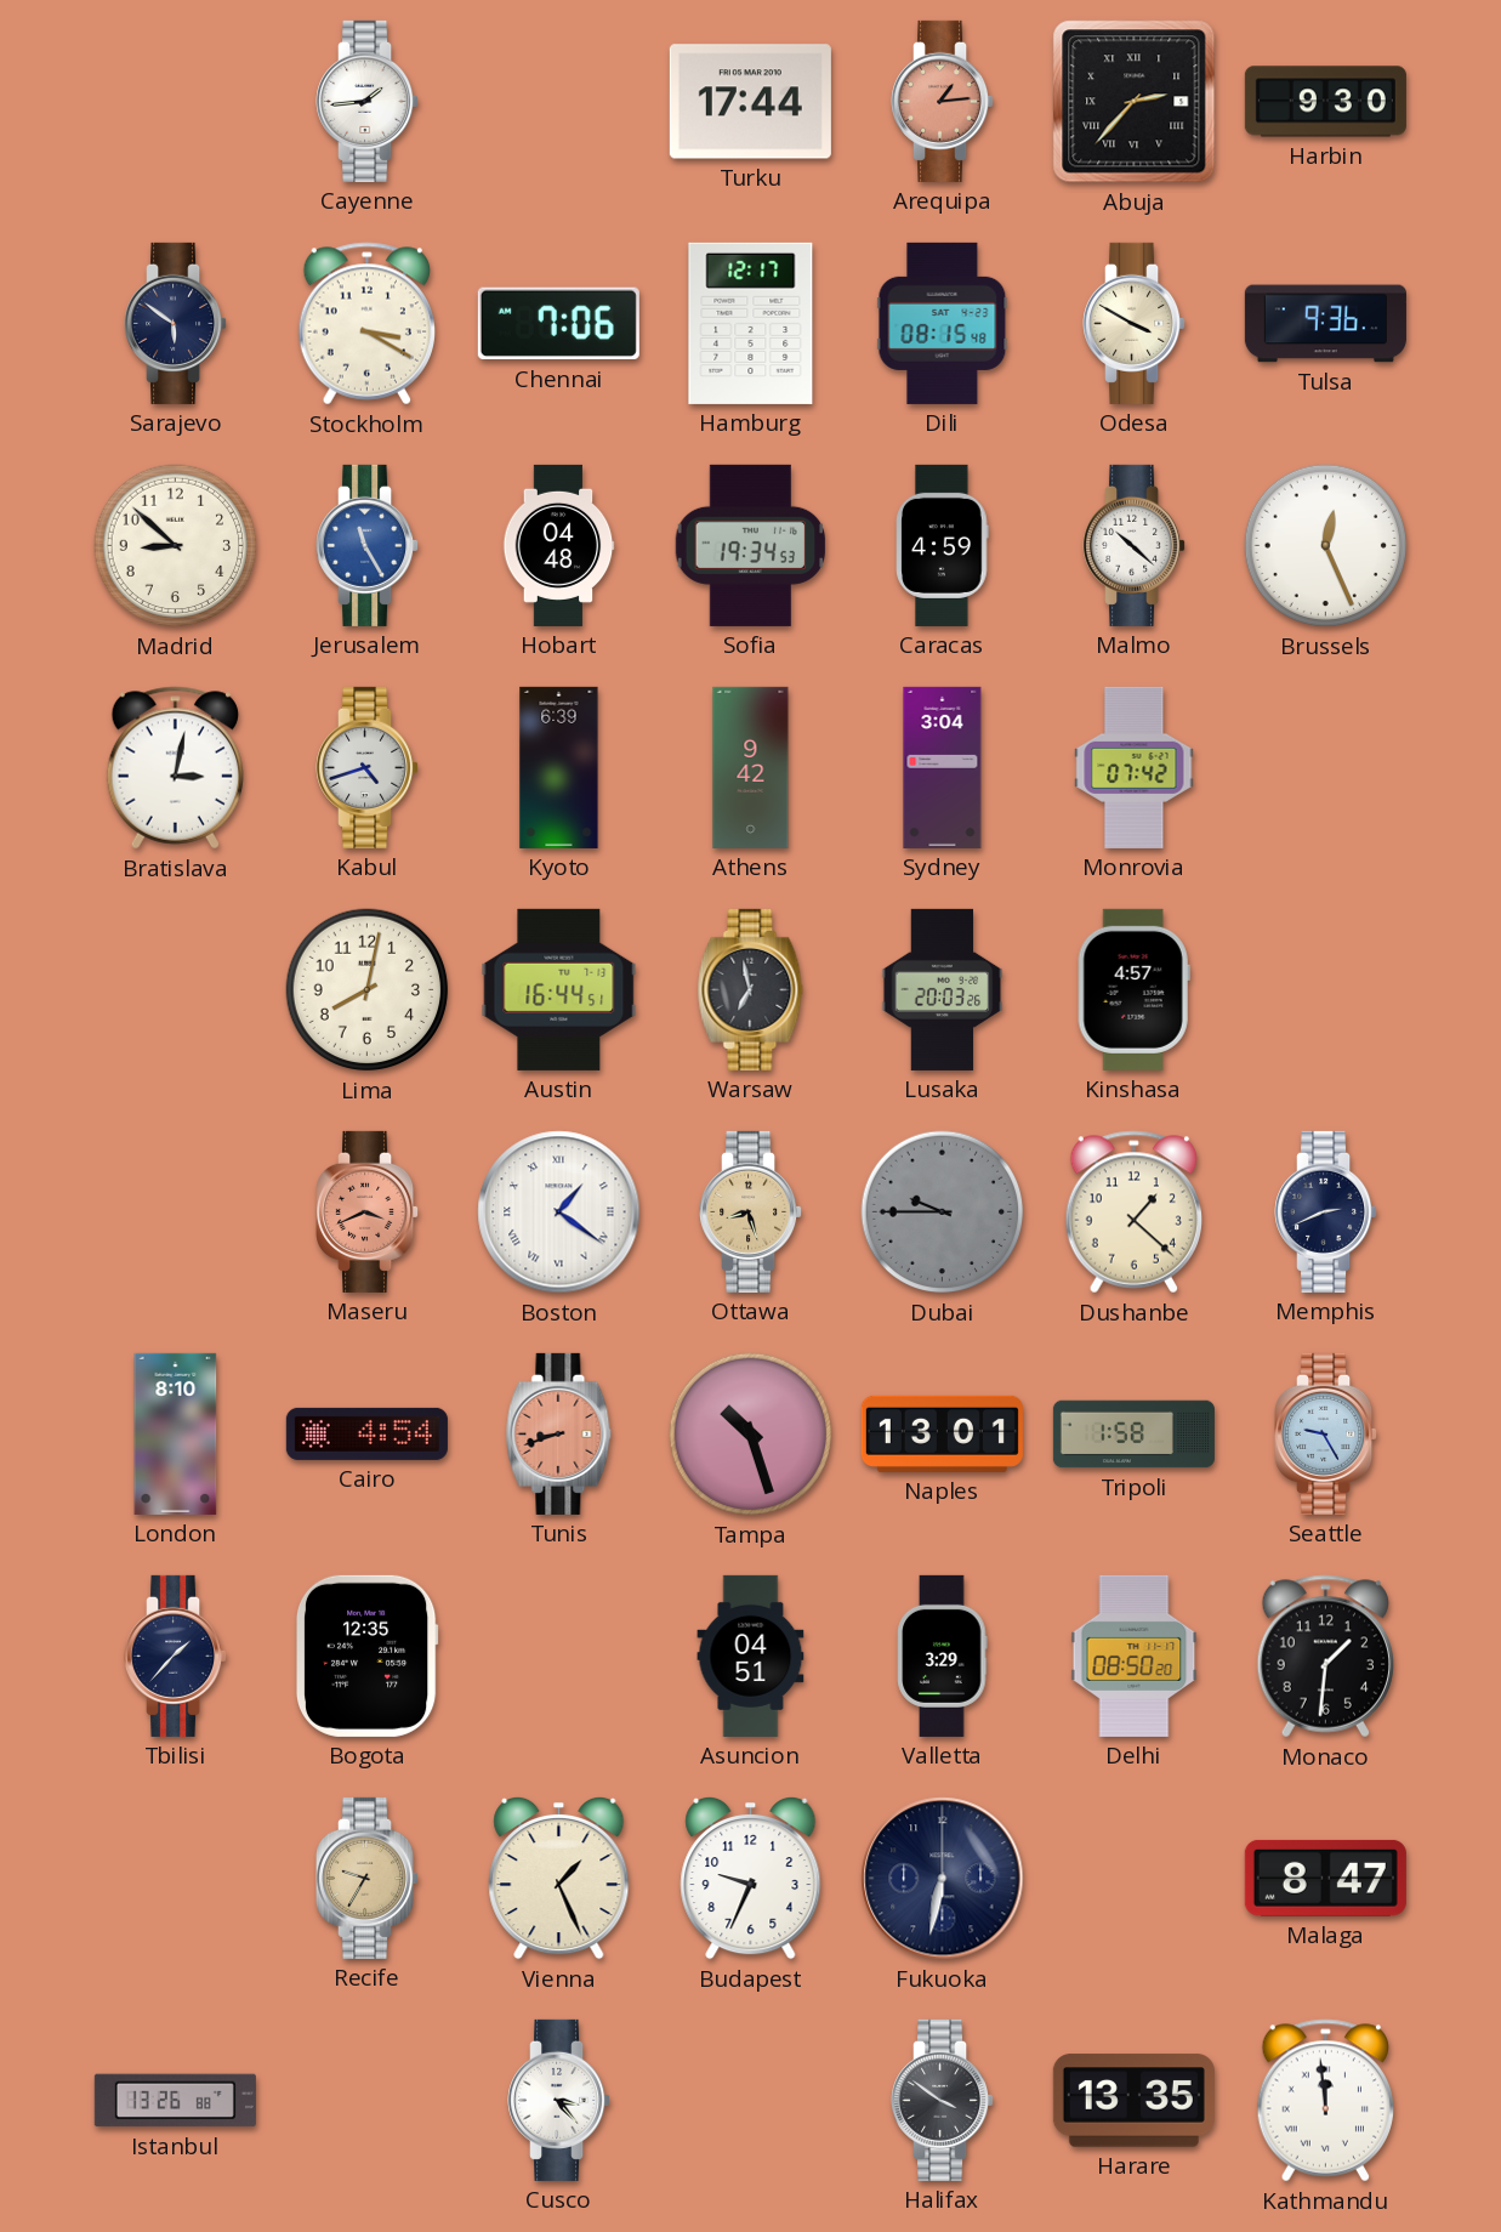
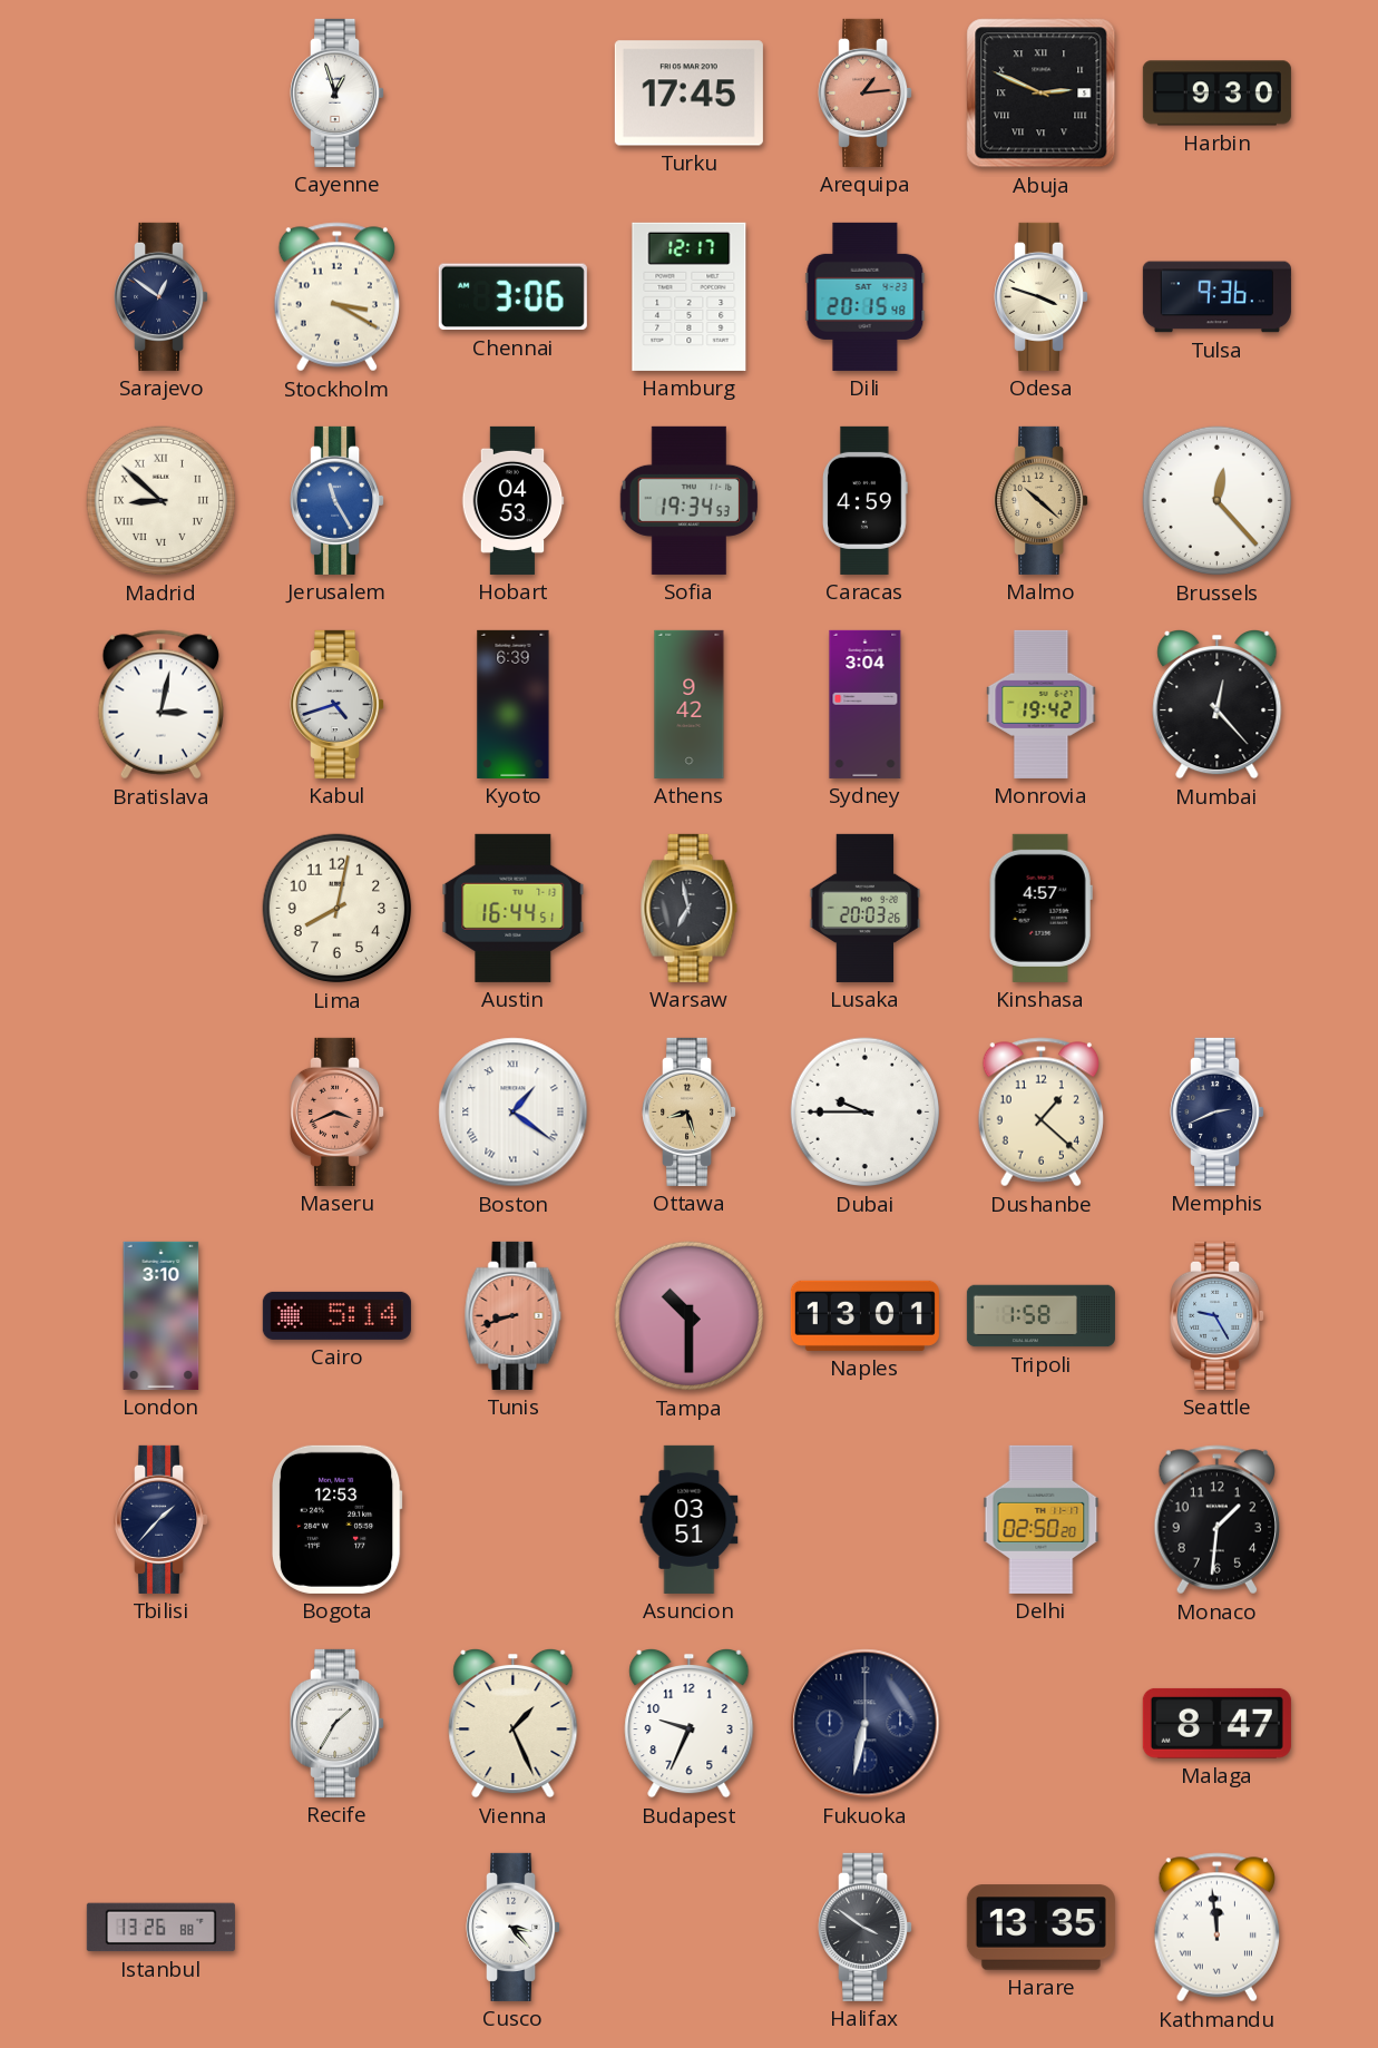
Cayenne: 1:44 -> 12:57
Turku: 17:44 -> 17:45
Abuja: 2:37 -> 2:49
Sarajevo: 5:51 -> 12:51
Chennai: 7:06 -> 3:06
Dili: 08:15 -> 20:15
Odesa: 3:50 -> 3:48
Madrid numerals: Arabic -> Roman
Hobart: 04:48 -> 04:53
Malmo dial: white -> champagne
Brussels: 12:26 -> 12:23
Monrovia: 07:42 -> 19:42
Mumbai: none -> 12:23
Dubai dial: grey -> white
London: 8:10 -> 3:10
Cairo: 4:54 -> 5:14
Tampa: 10:27 -> 10:30
Bogota: 12:35 -> 12:53
Asuncion: 04:51 -> 03:51
Valletta: 3:29 -> none
Delhi: 08:50 -> 02:50
Recife: 9:35 -> 1:35
Recife dial: champagne -> white
